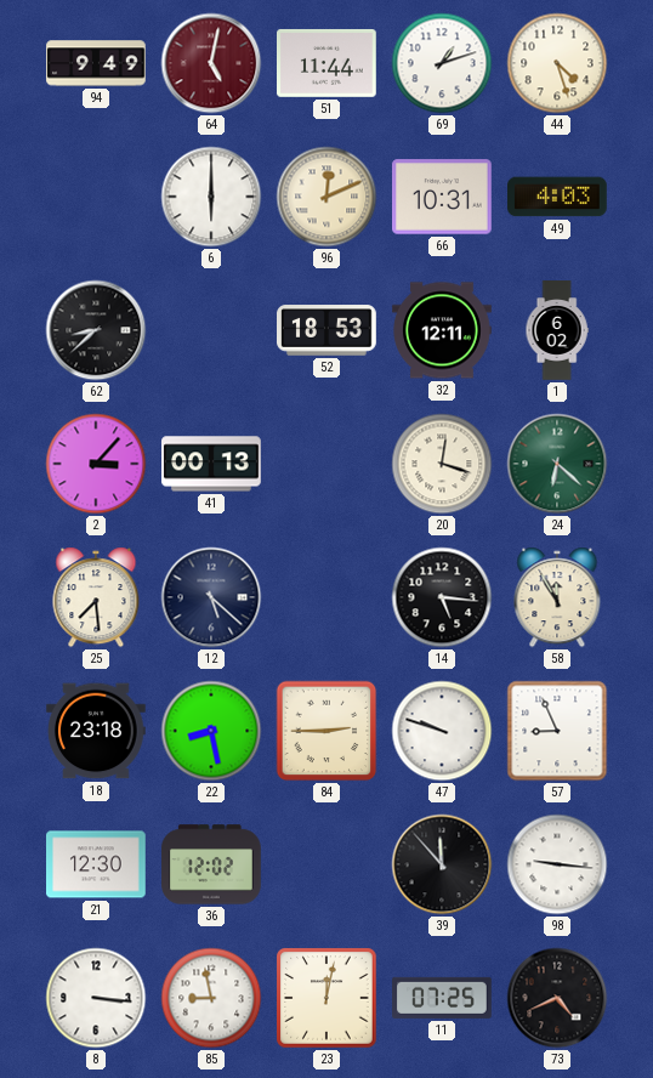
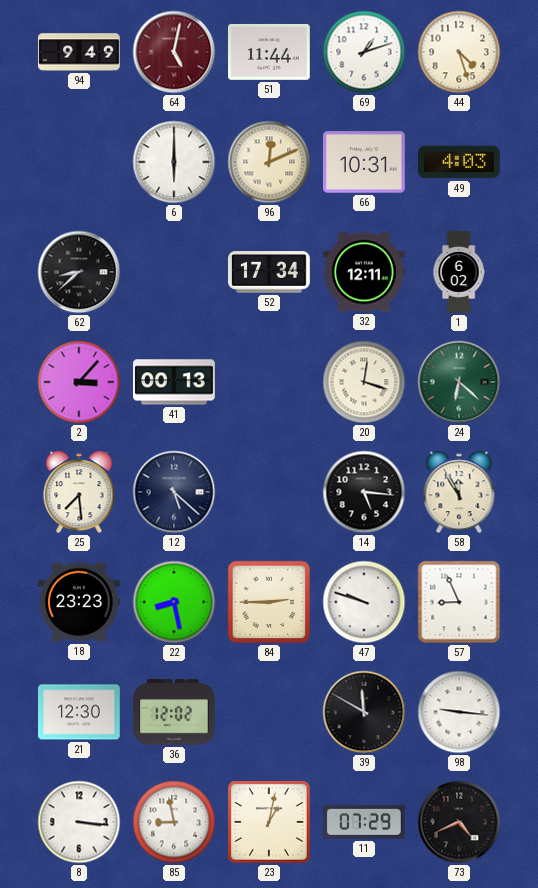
52: 18:53 -> 17:34
18: 23:18 -> 23:23
39: 11:53 -> 11:50
23: 12:02 -> 1:02
11: 07:25 -> 07:29
